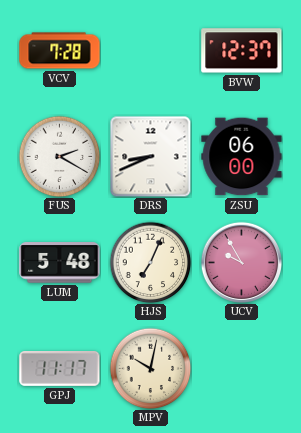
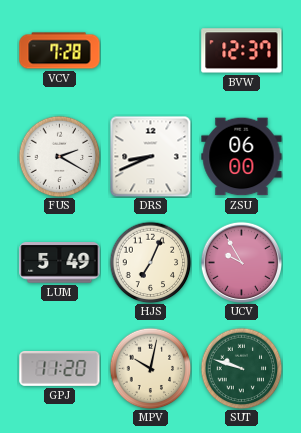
LUM: 5:48 -> 5:49
GPJ: 11:17 -> 11:20
SUT: none -> 9:48
